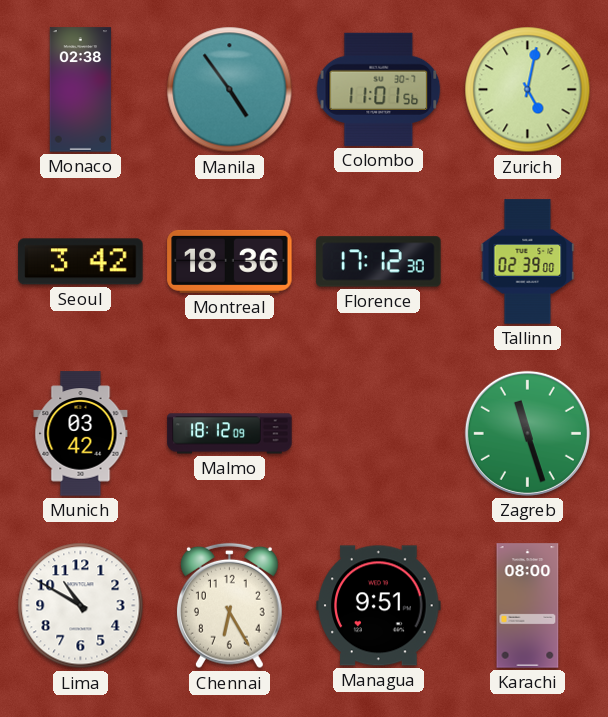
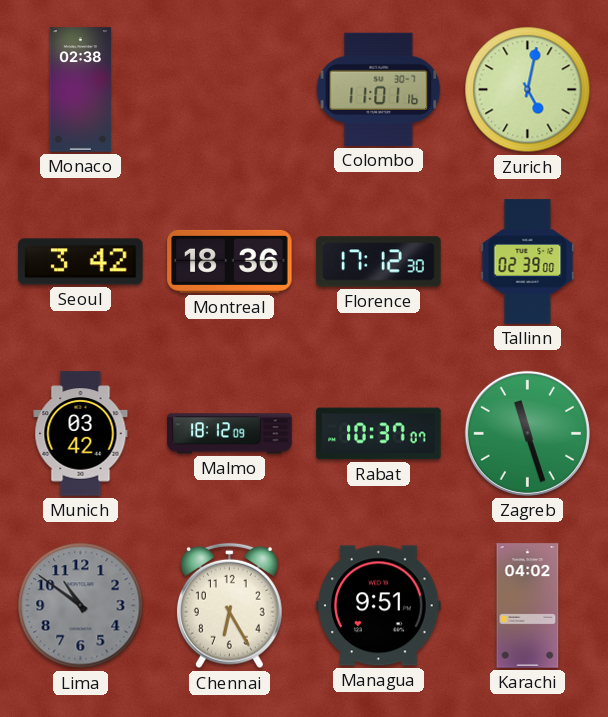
Manila: 4:54 -> none
Colombo: 11:01:56 -> 11:01:16
Rabat: none -> 10:37
Lima: 10:50 -> 10:51
Lima dial: white -> grey
Karachi: 08:00 -> 04:02
